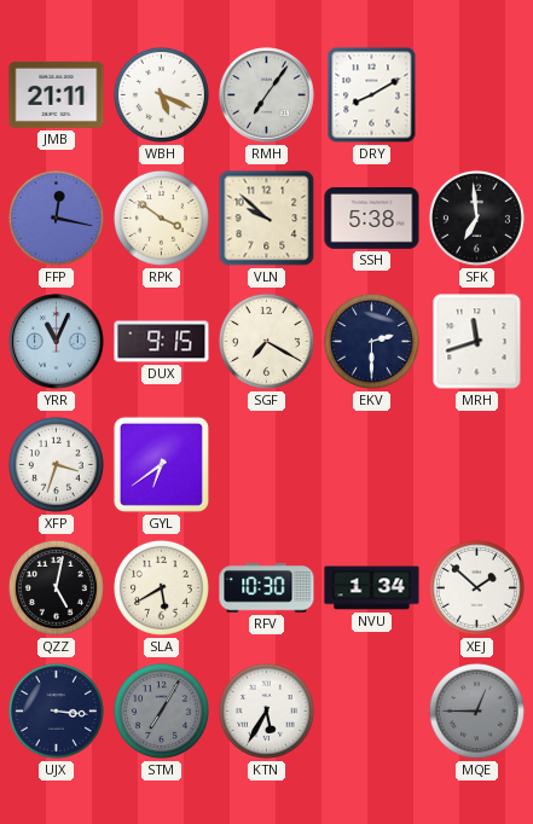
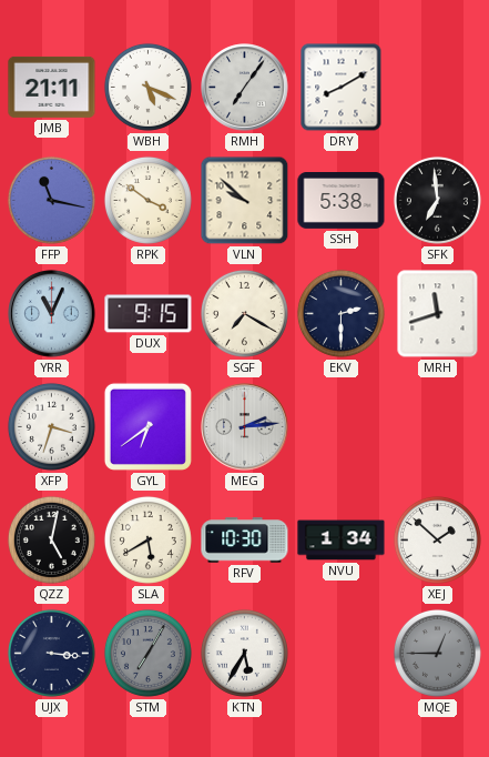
FFP: 12:17 -> 11:17
MEG: none -> 2:14
